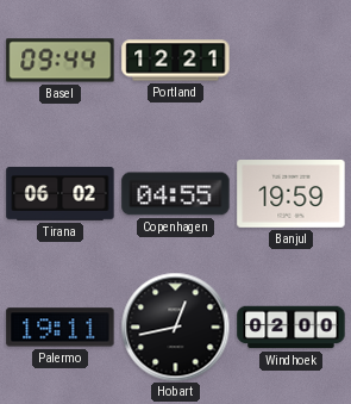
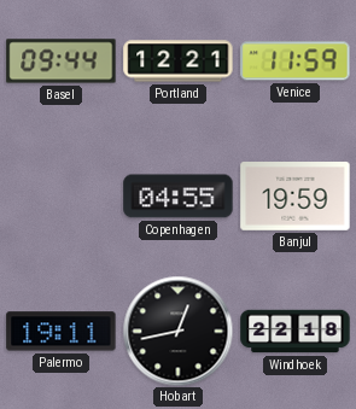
Venice: none -> 11:59
Tirana: 06:02 -> none
Windhoek: 02:00 -> 22:18
